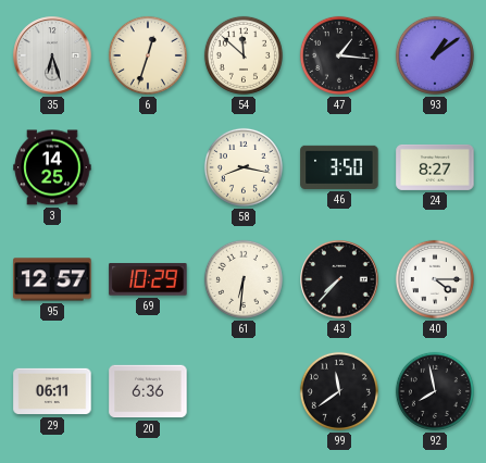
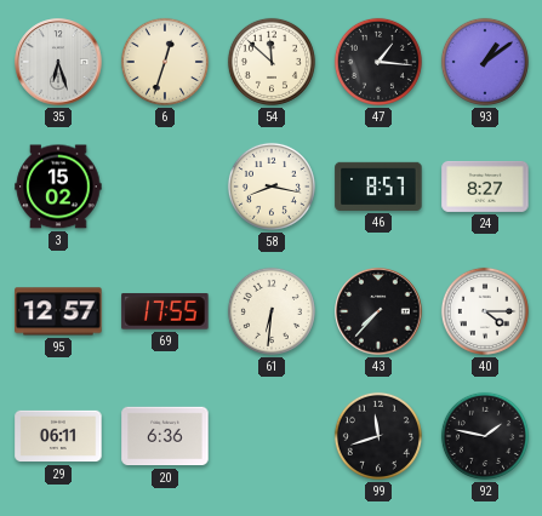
3: 14:25 -> 15:02
46: 3:50 -> 8:57
69: 10:29 -> 17:55
99: 11:39 -> 11:42
92: 7:58 -> 1:47
